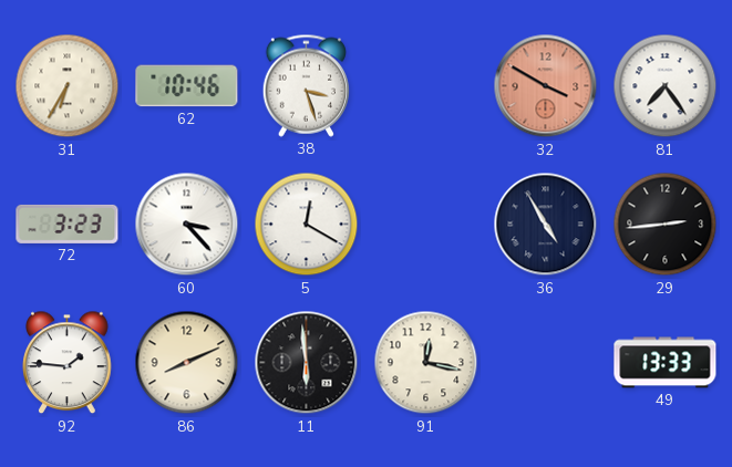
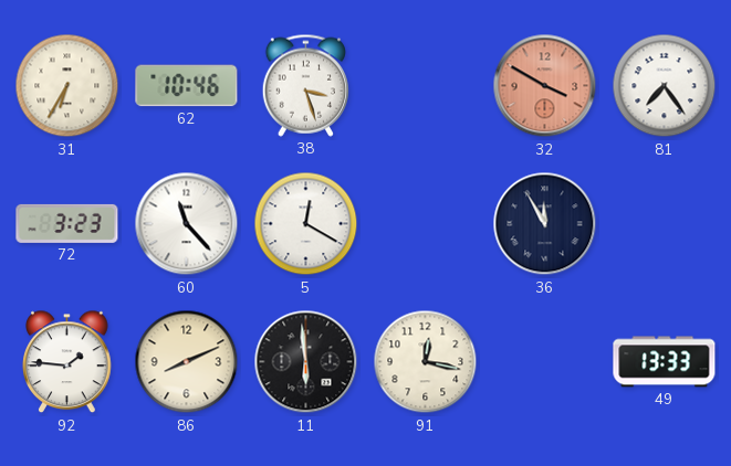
60: 3:23 -> 11:23
36: 4:55 -> 11:55
29: 2:44 -> none
